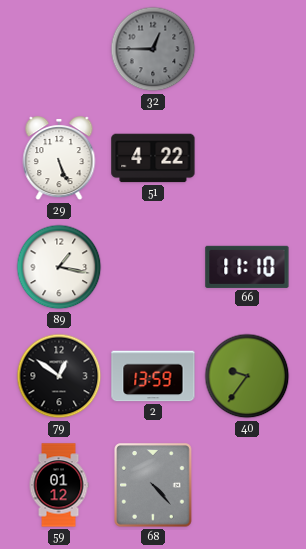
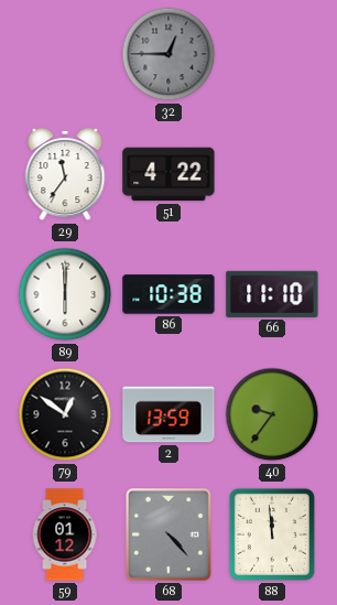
29: 5:26 -> 11:36
89: 1:17 -> 6:00
86: none -> 10:38
88: none -> 11:59
